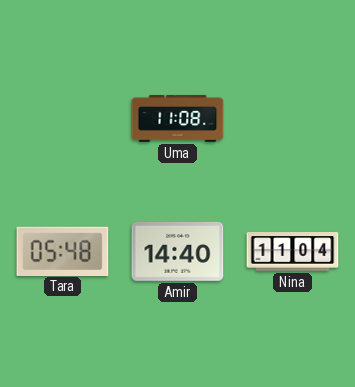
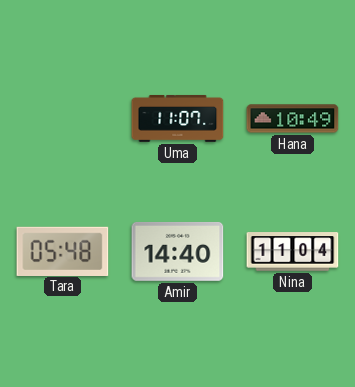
Uma: 11:08 -> 11:07
Hana: none -> 10:49
